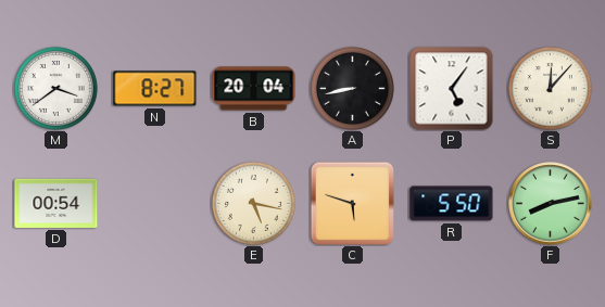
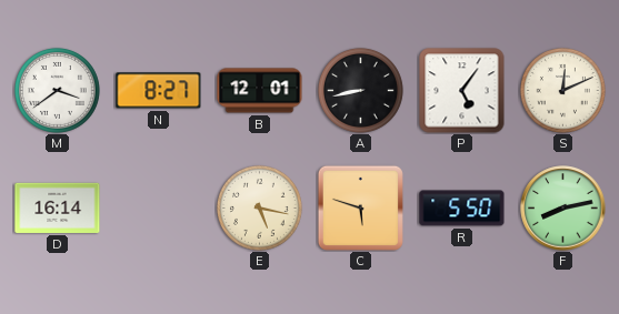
B: 20:04 -> 12:01
S: 12:07 -> 12:11
D: 00:54 -> 16:14
